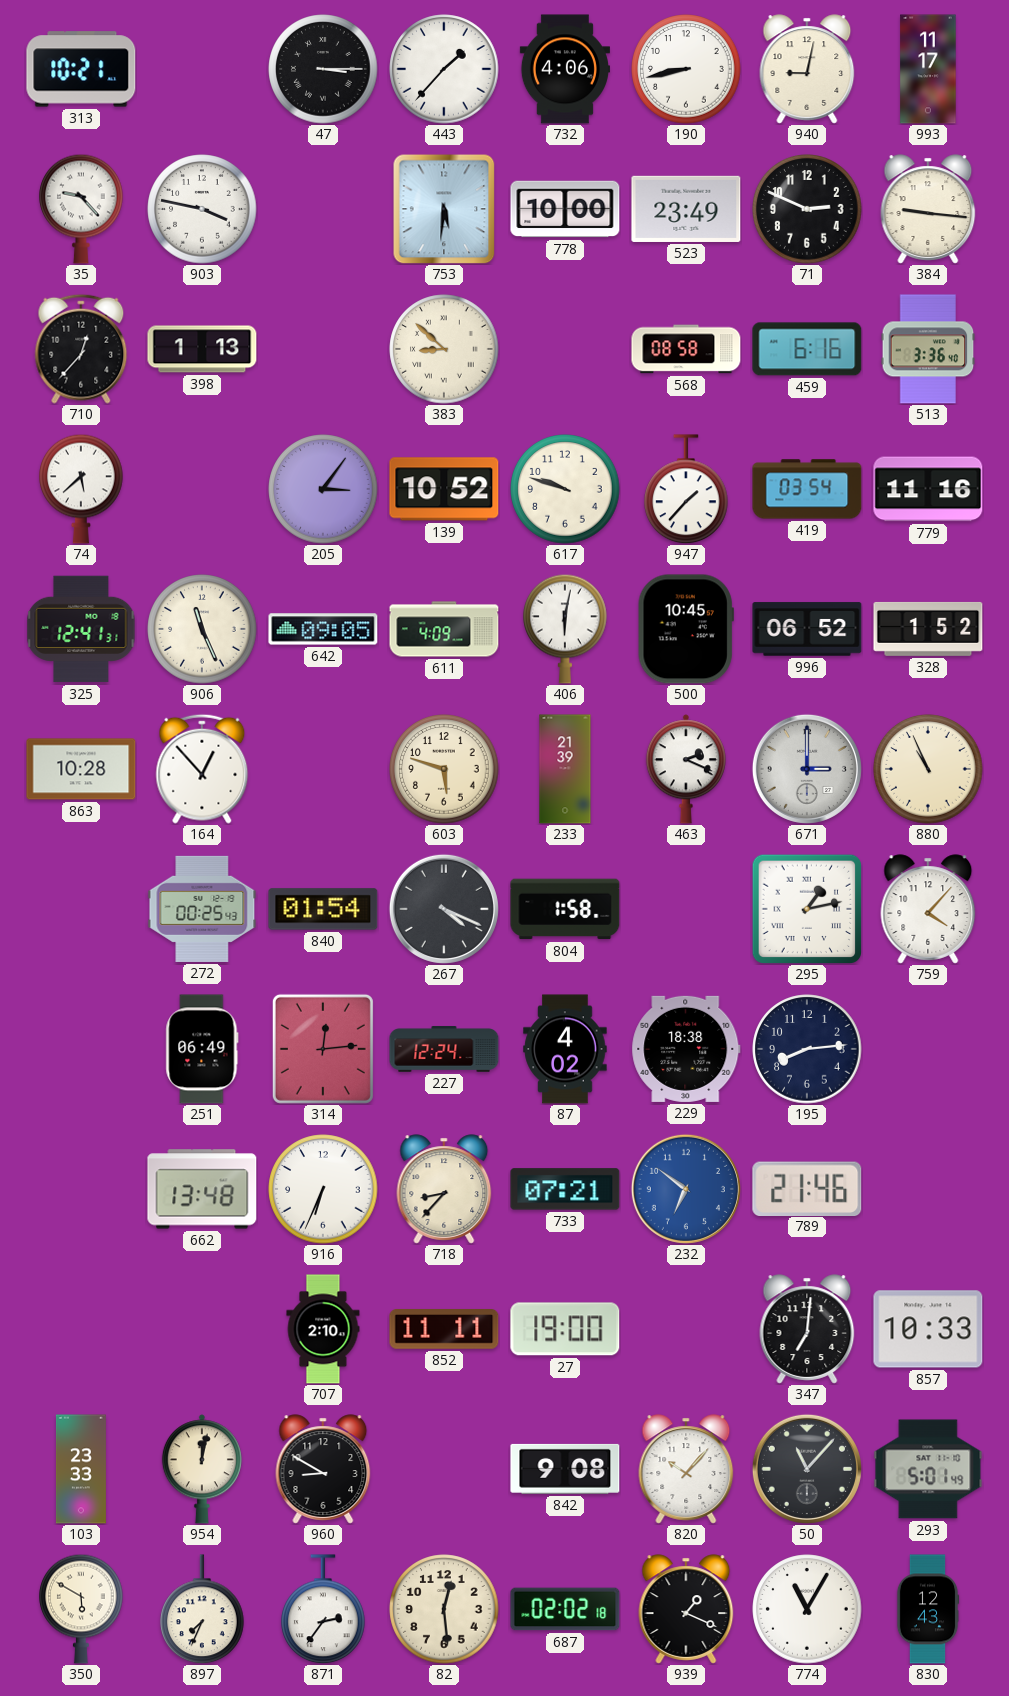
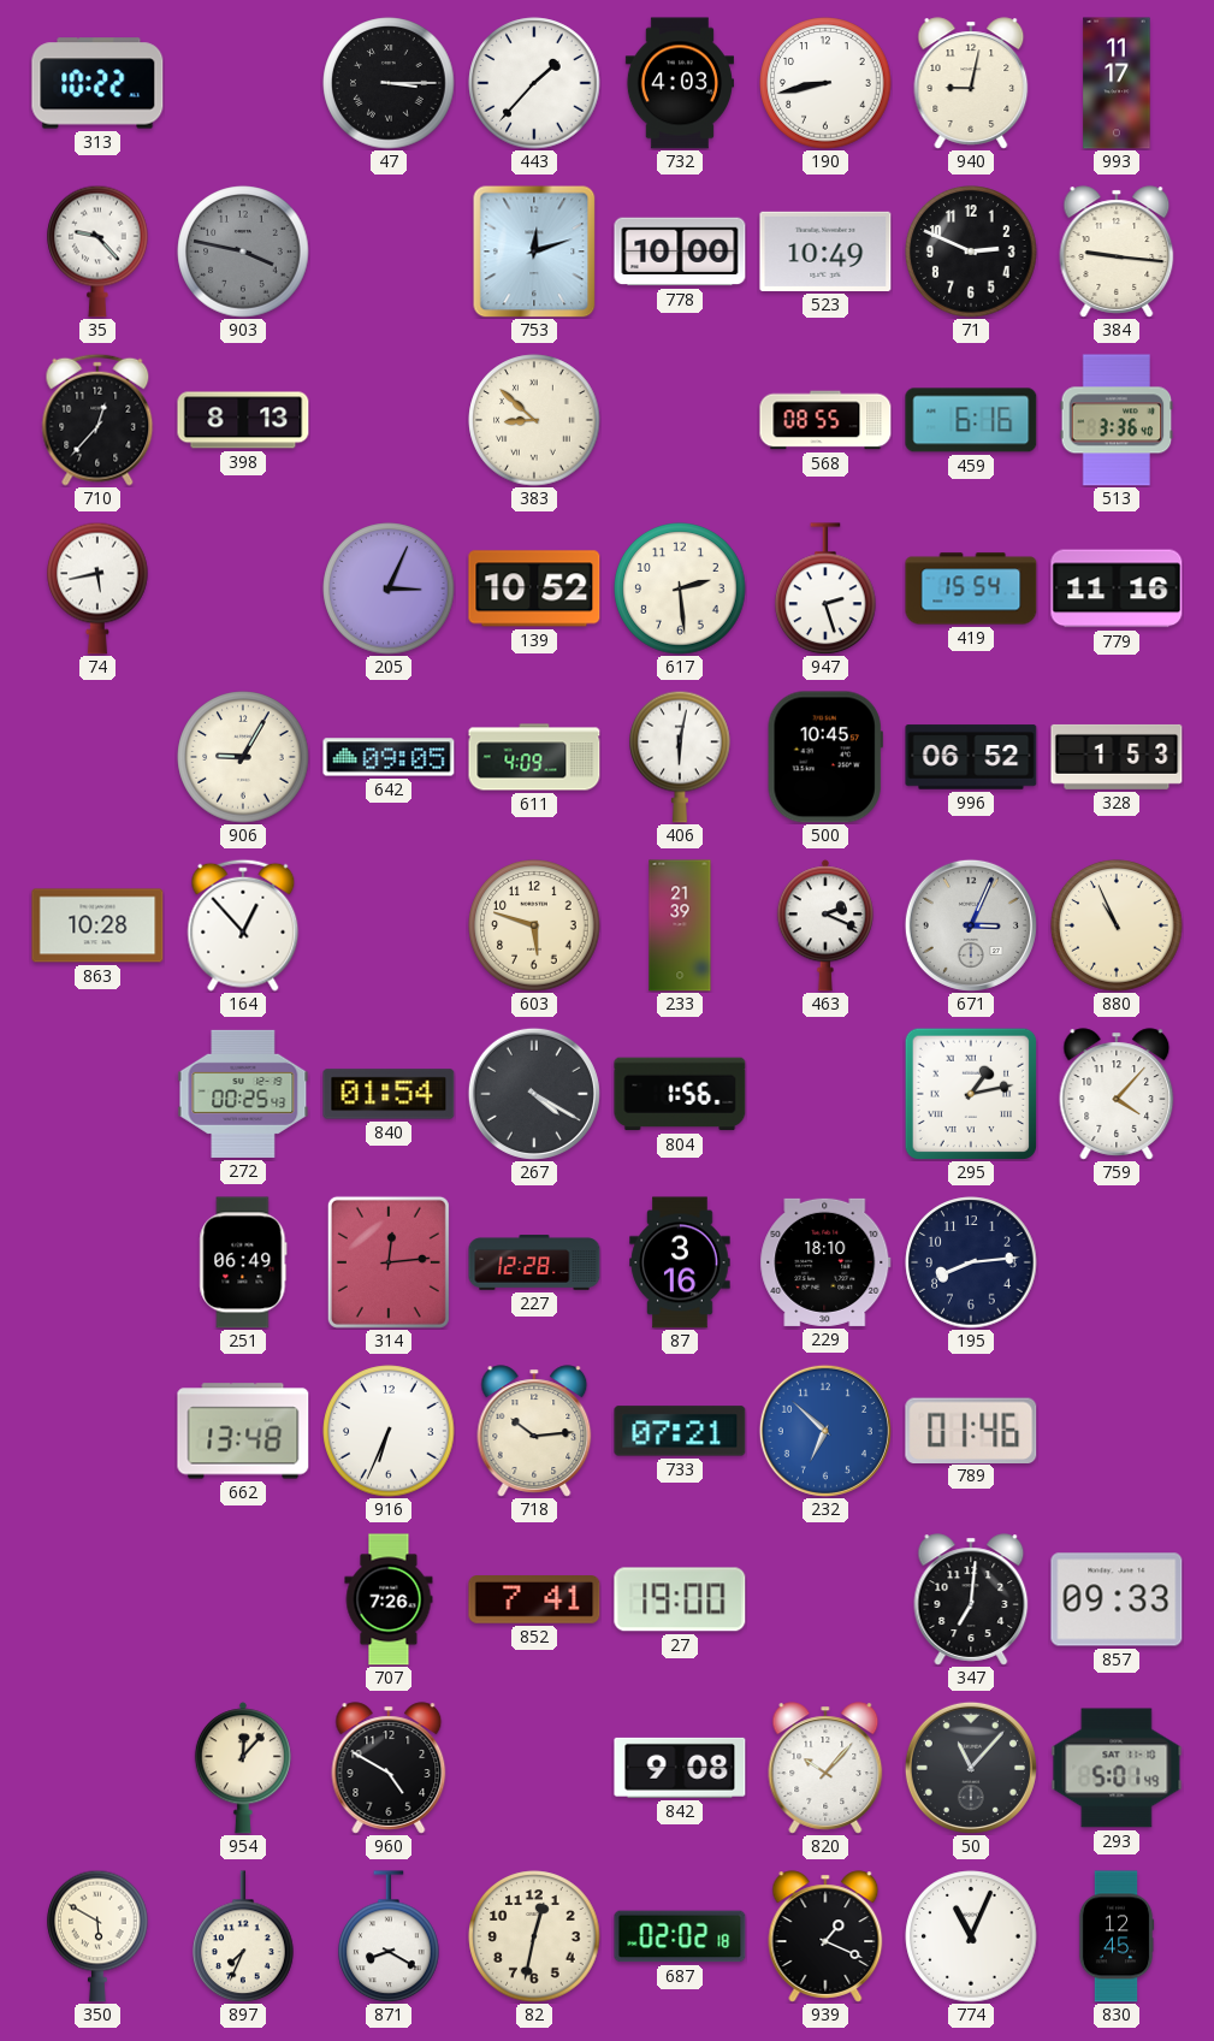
313: 10:21 -> 10:22
732: 4:06 -> 4:03
903 dial: white -> grey
753: 5:31 -> 12:12
523: 23:49 -> 10:49
398: 1:13 -> 8:13
568: 08:58 -> 08:55
74: 5:38 -> 5:43
205: 3:06 -> 3:04
617: 9:48 -> 2:29
947: 1:37 -> 2:27
419: 03:54 -> 15:54
325: 12:41 -> none
906: 11:26 -> 9:05
328: 1:52 -> 1:53
671: 3:00 -> 3:04
267: 4:19 -> 4:20
804: 1:58 -> 1:56
227: 12:24 -> 12:28
87: 4:02 -> 3:16
229: 18:38 -> 18:10
718: 8:37 -> 10:14
232: 6:51 -> 6:52
789: 21:46 -> 01:46
707: 2:10 -> 7:26
852: 11:11 -> 7:41
857: 10:33 -> 09:33
103: 23:33 -> none
954: 12:02 -> 12:07
960: 8:50 -> 4:50
871: 2:36 -> 8:20
82: 12:29 -> 12:32
774: 11:05 -> 11:04
830: 12:43 -> 12:45
